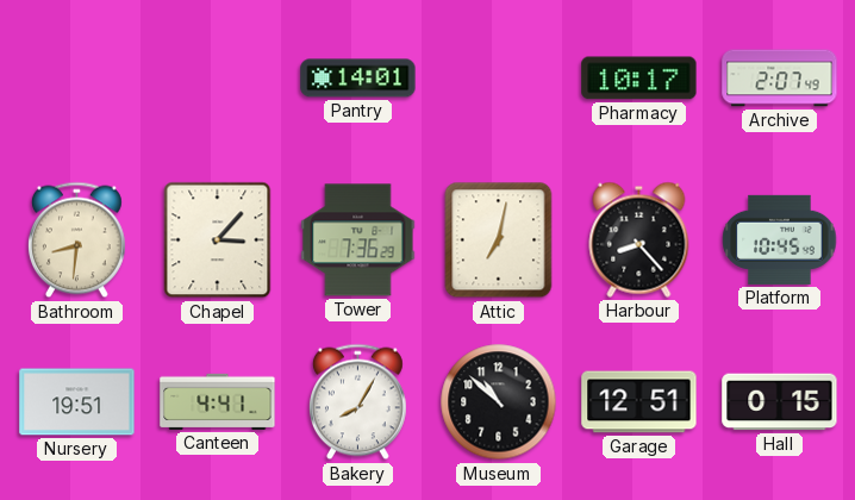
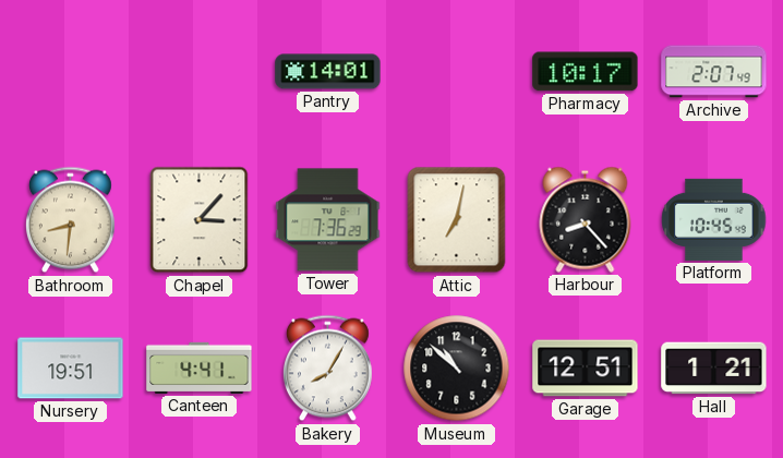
Hall: 0:15 -> 1:21
